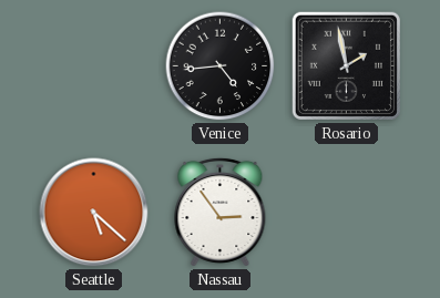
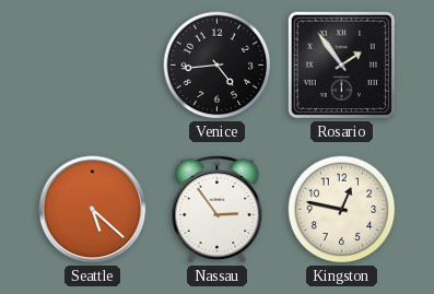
Rosario: 1:58 -> 1:54
Kingston: none -> 12:47
